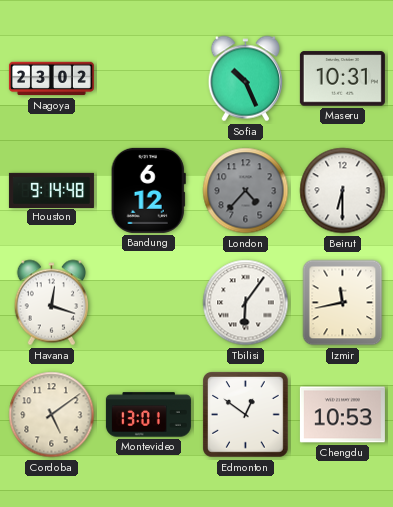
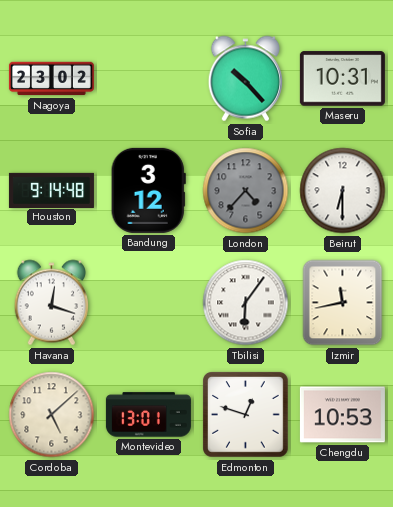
Sofia: 10:26 -> 10:23
Bandung: 6:12 -> 3:12
Cordoba: 5:09 -> 5:08
Edmonton: 12:51 -> 12:48
